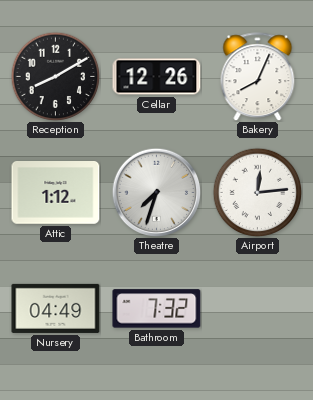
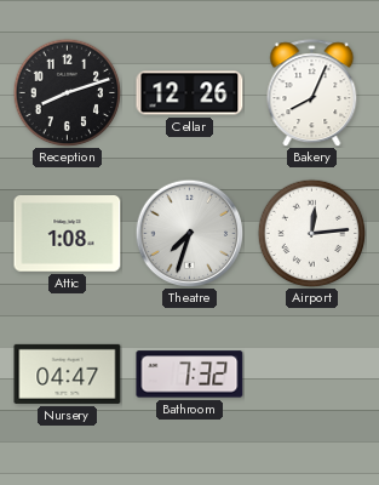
Reception: 8:10 -> 8:12
Attic: 1:12 -> 1:08
Nursery: 04:49 -> 04:47
